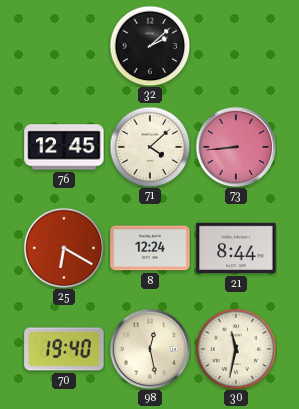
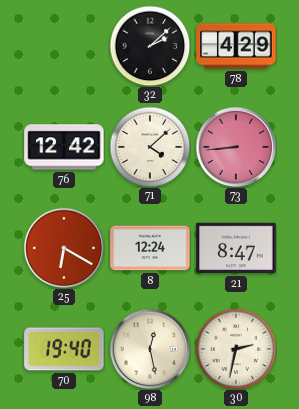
78: none -> 4:29
76: 12:45 -> 12:42
21: 8:44 -> 8:47
30: 11:32 -> 2:32
